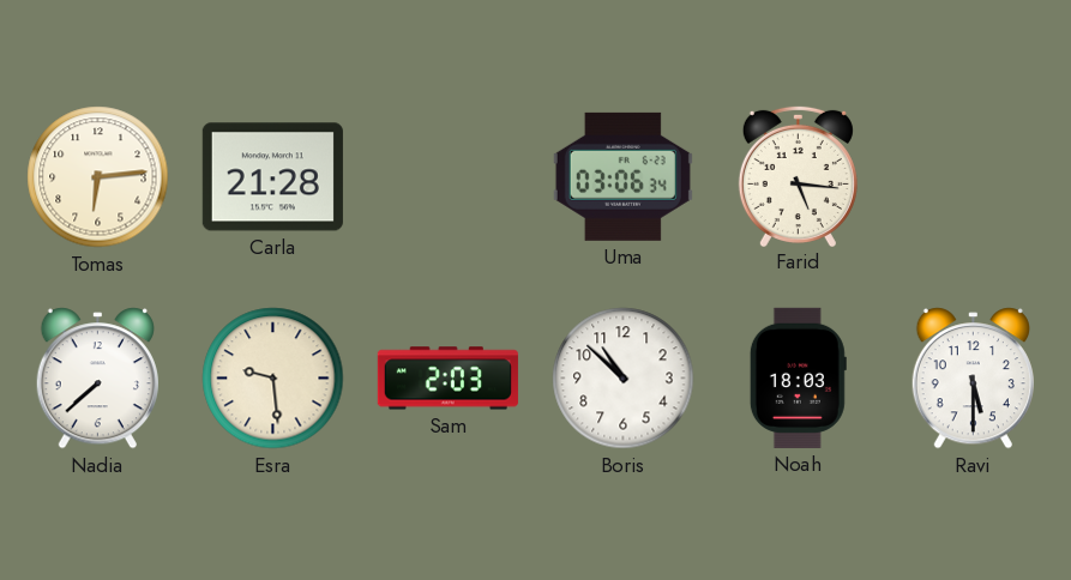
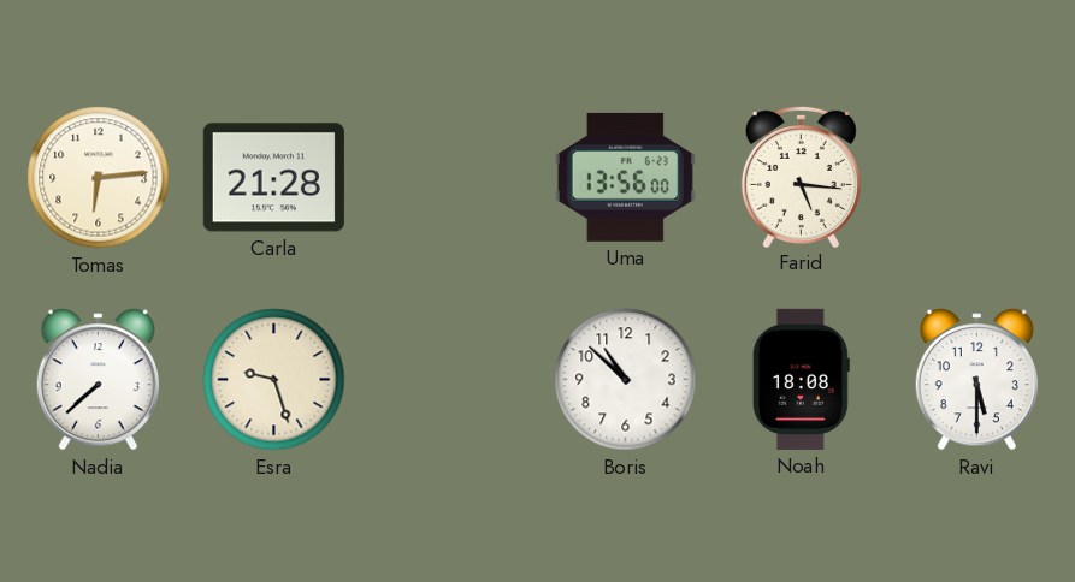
Uma: 03:06 -> 13:56
Esra: 9:29 -> 9:27
Sam: 2:03 -> none
Noah: 18:03 -> 18:08
